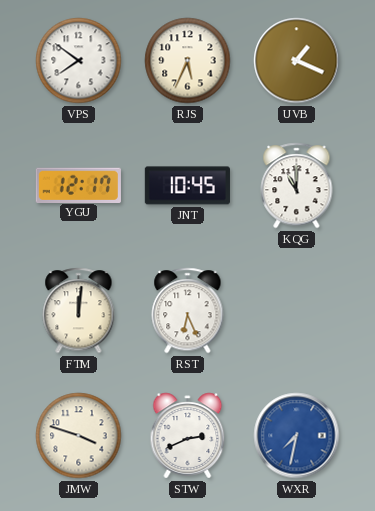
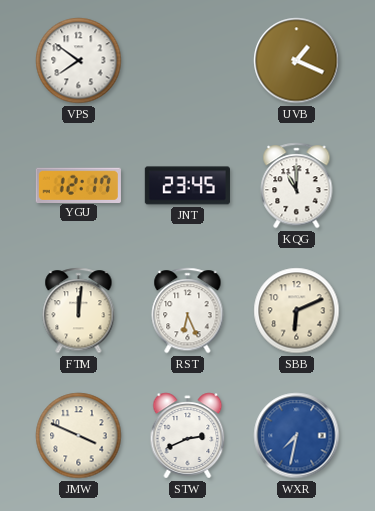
RJS: 5:34 -> none
JNT: 10:45 -> 23:45
SBB: none -> 6:11
JMW: 3:48 -> 3:49
